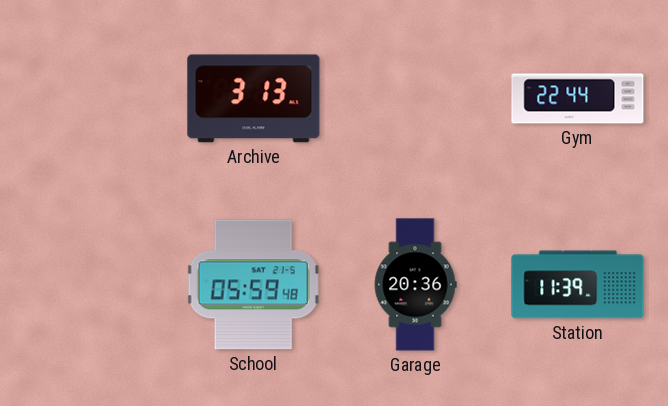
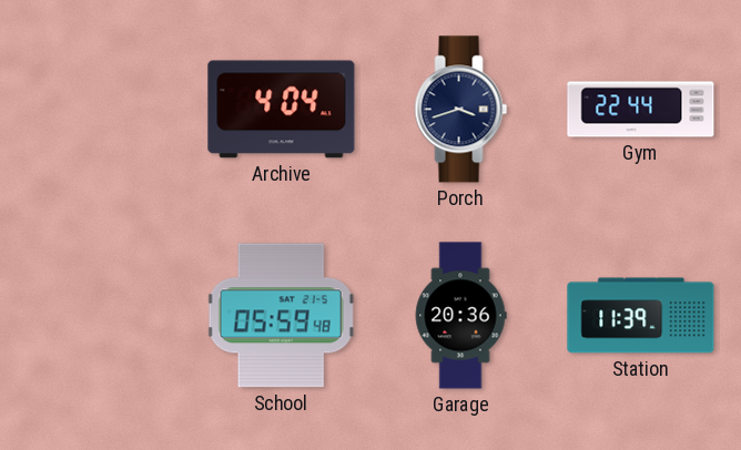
Archive: 3:13 -> 4:04
Porch: none -> 3:42
